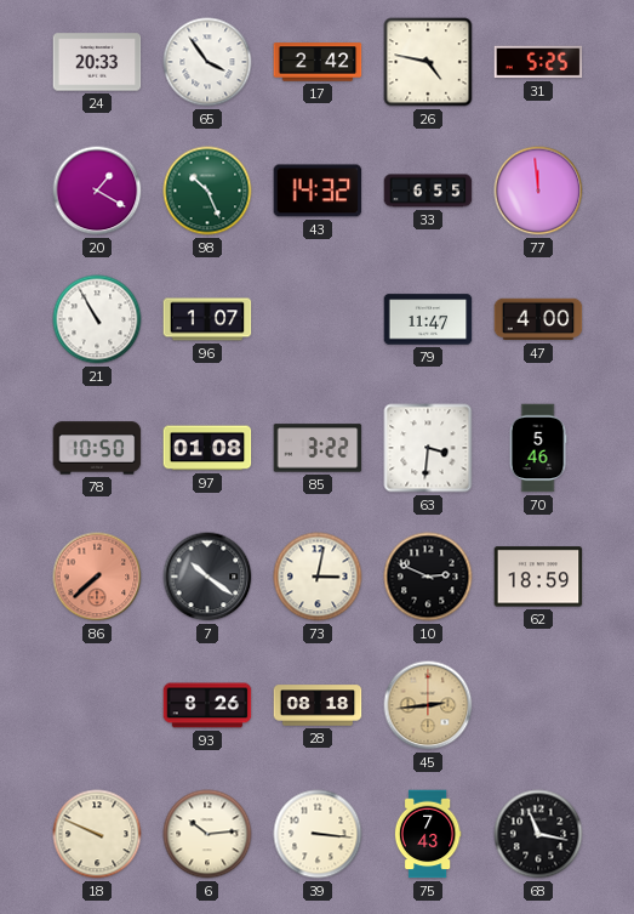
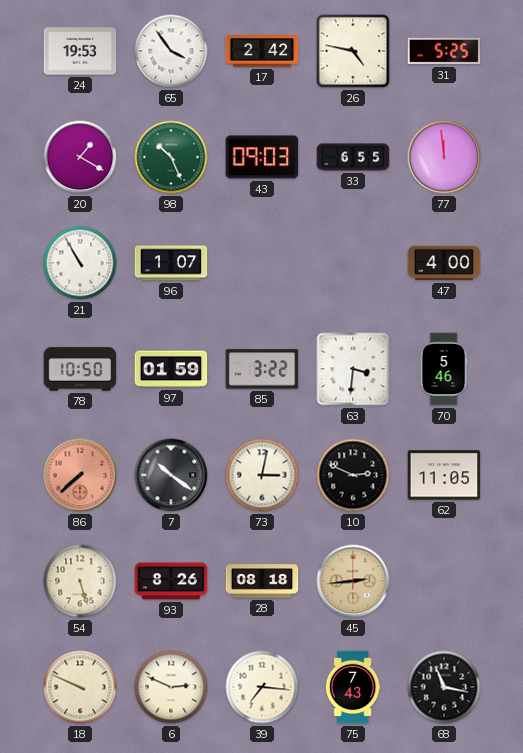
24: 20:33 -> 19:53
43: 14:32 -> 09:03
79: 11:47 -> none
97: 01:08 -> 01:59
62: 18:59 -> 11:05
54: none -> 5:27
6: 10:14 -> 2:49
39: 3:16 -> 7:16
